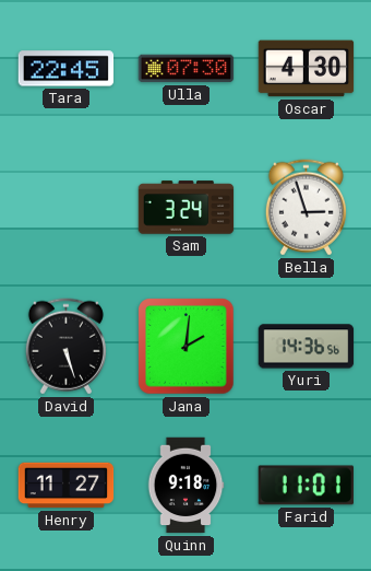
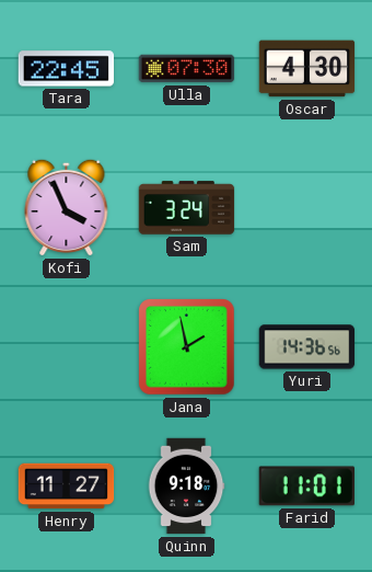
Kofi: none -> 3:56
Bella: 2:57 -> none
David: 5:27 -> none
Jana: 2:01 -> 1:58
